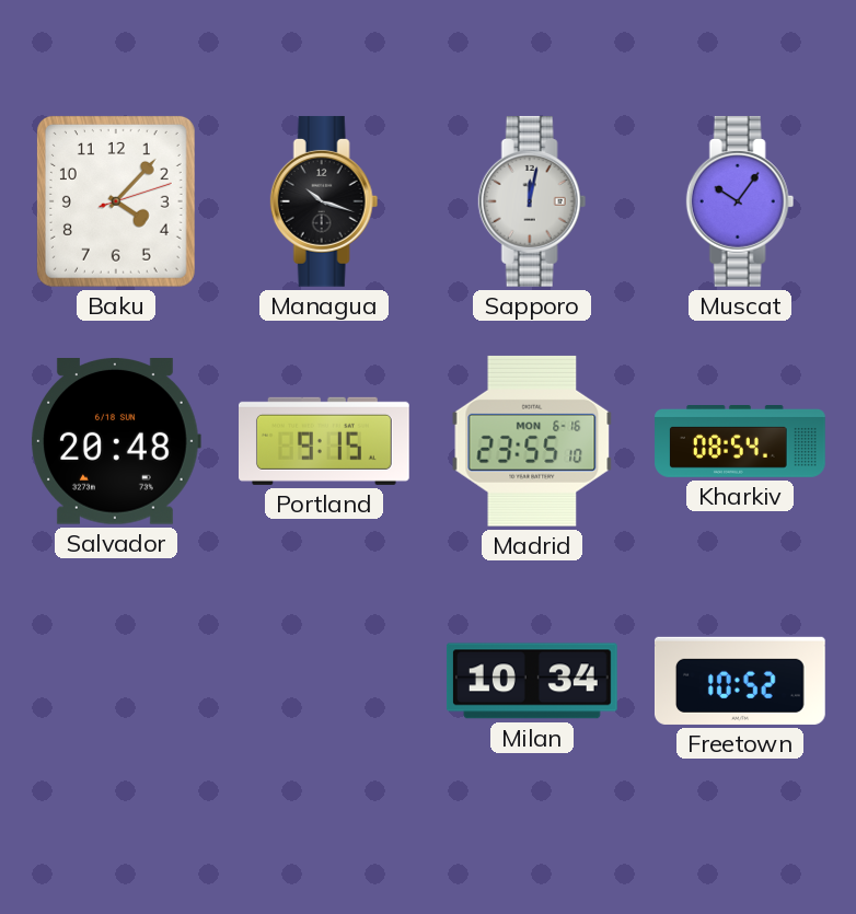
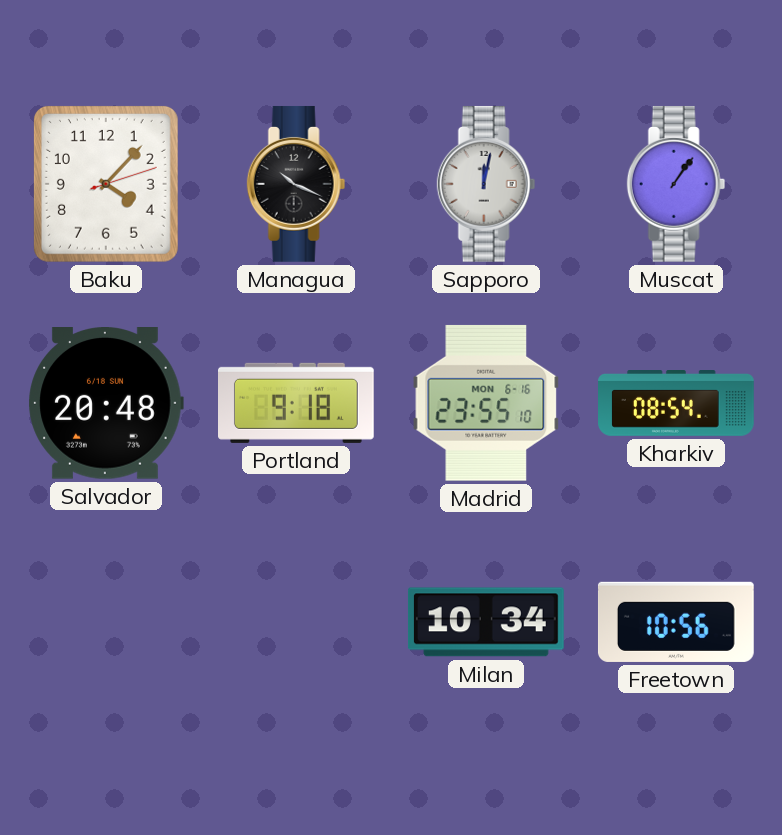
Managua: 10:18 -> 10:19
Muscat: 10:06 -> 1:06
Portland: 9:15 -> 9:18
Freetown: 10:52 -> 10:56
